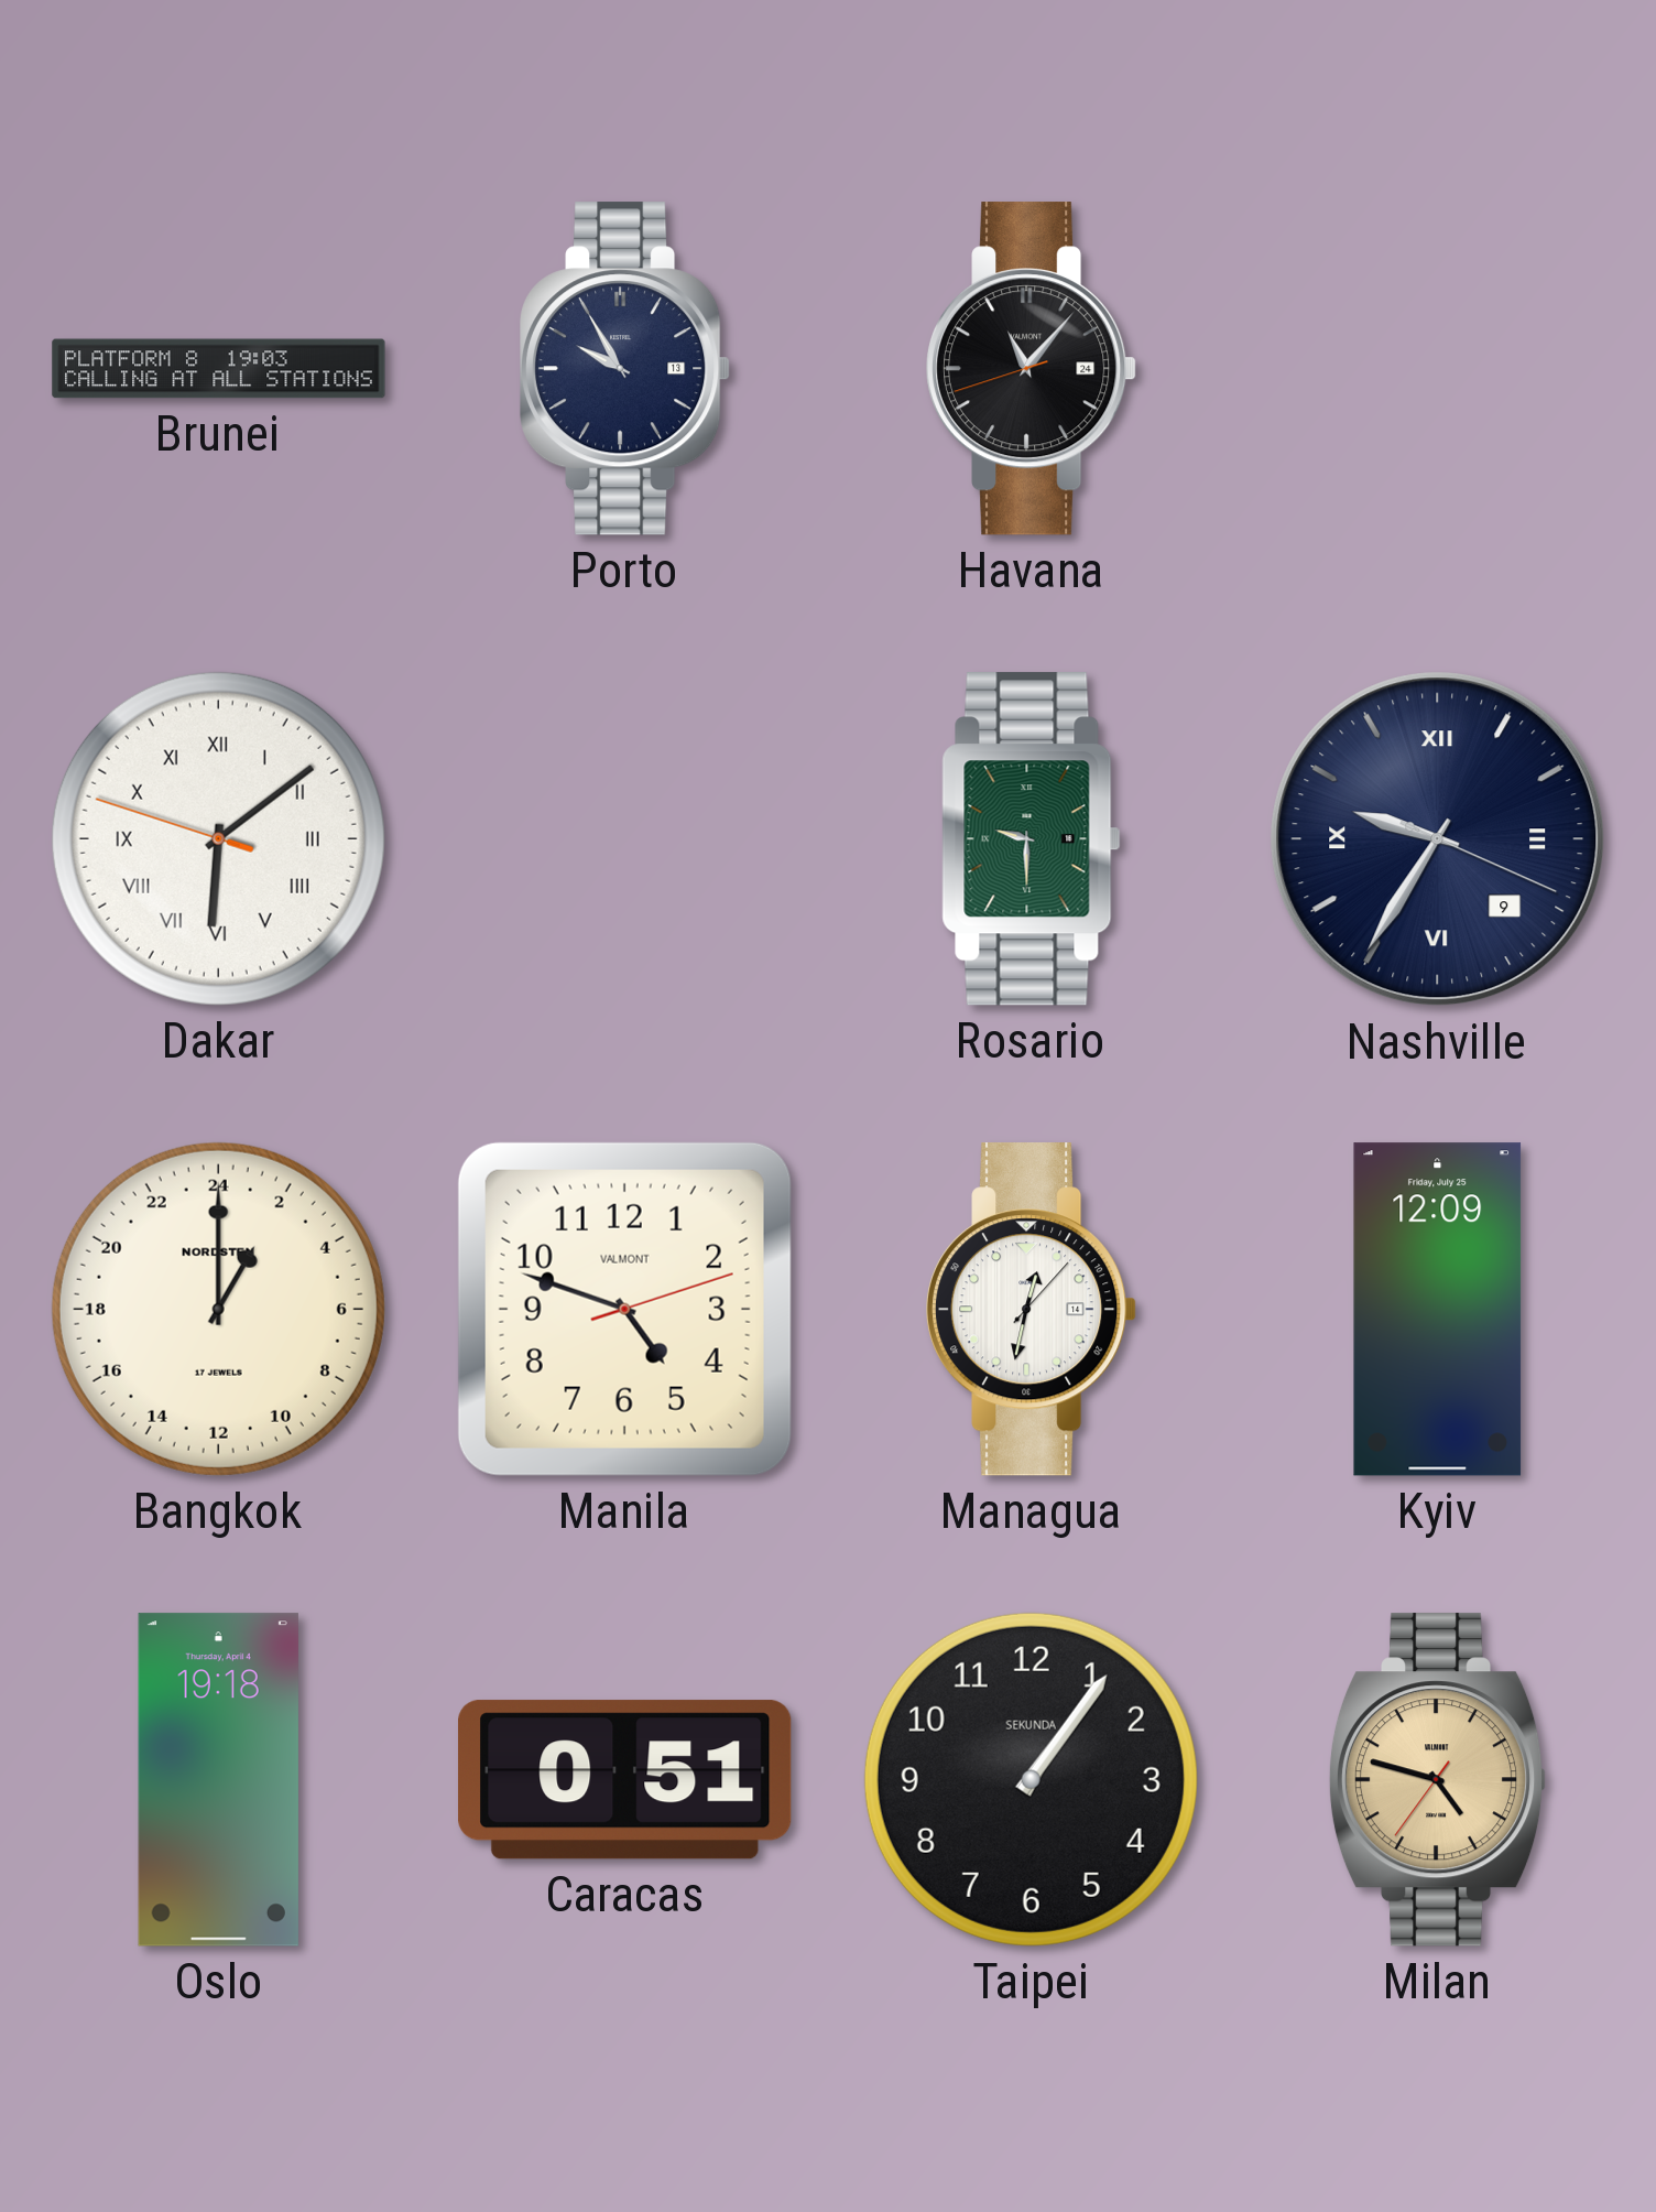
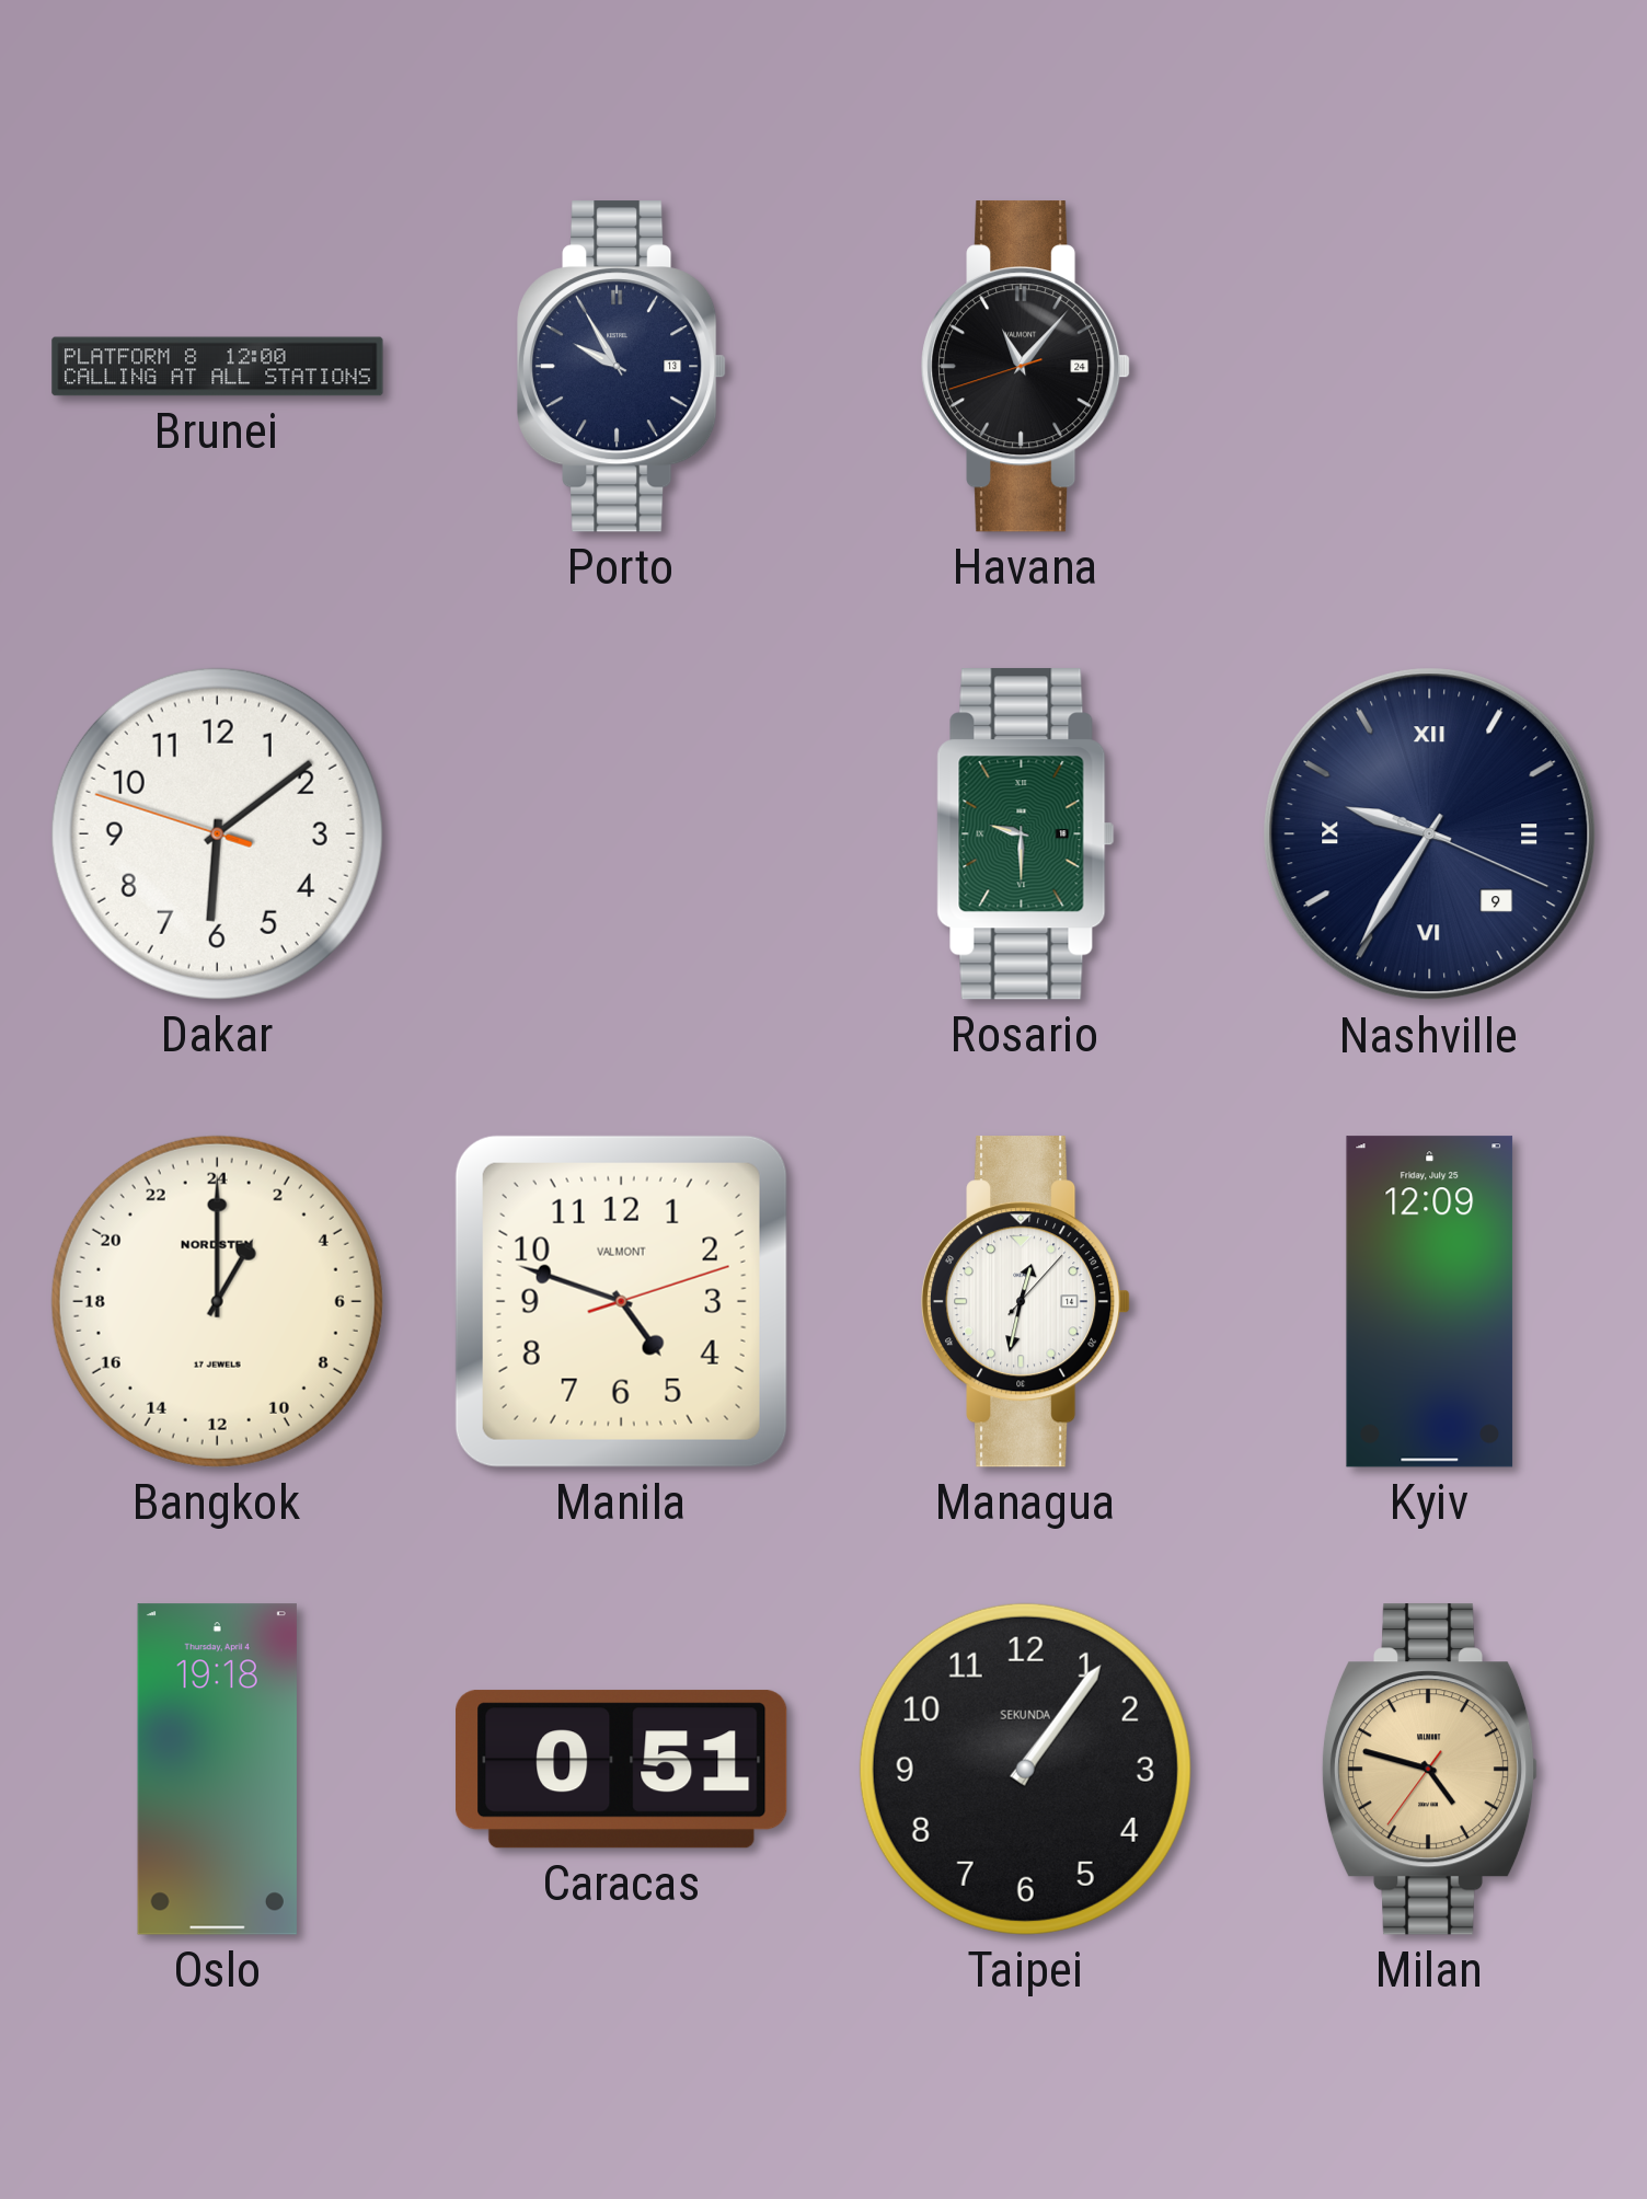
Brunei: 19:03 -> 12:00
Dakar numerals: Roman -> Arabic
